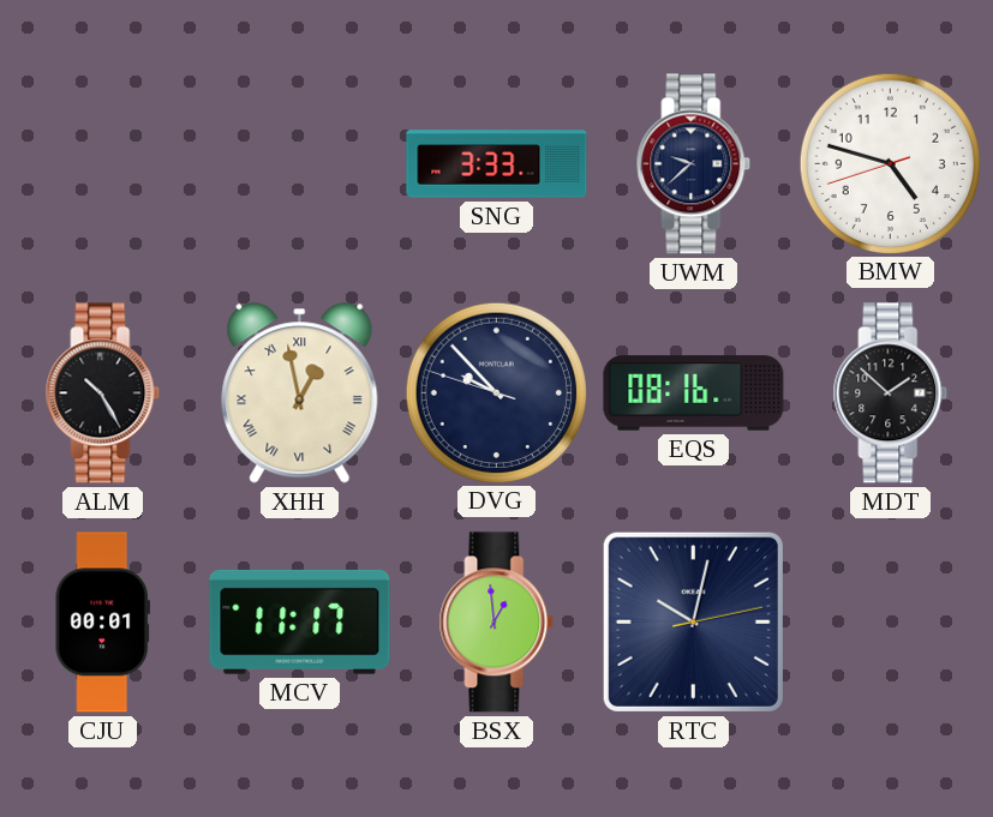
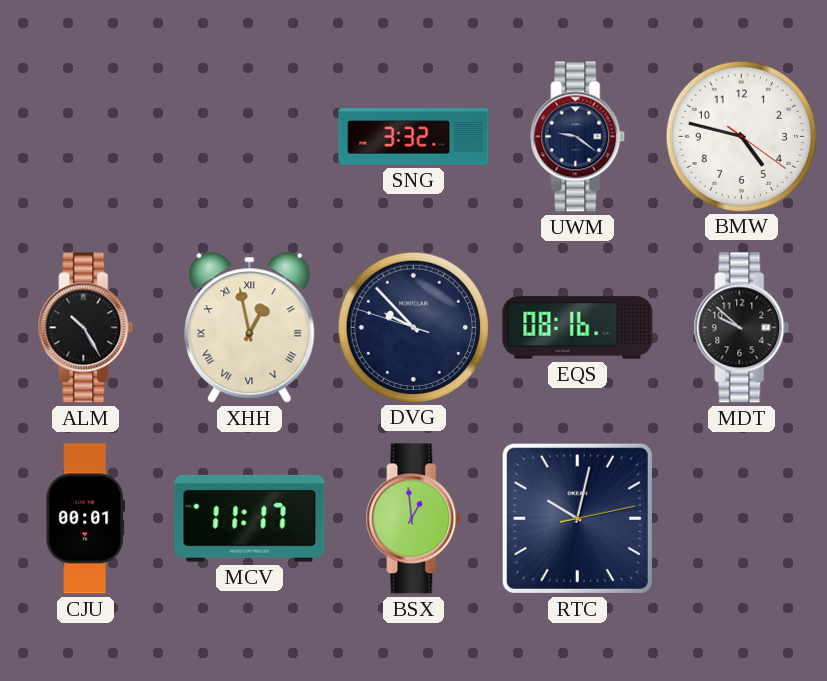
SNG: 3:33 -> 3:32
UWM: 9:38 -> 9:21
BMW: 4:47:42 -> 4:47:21
MDT: 1:52 -> 9:52
